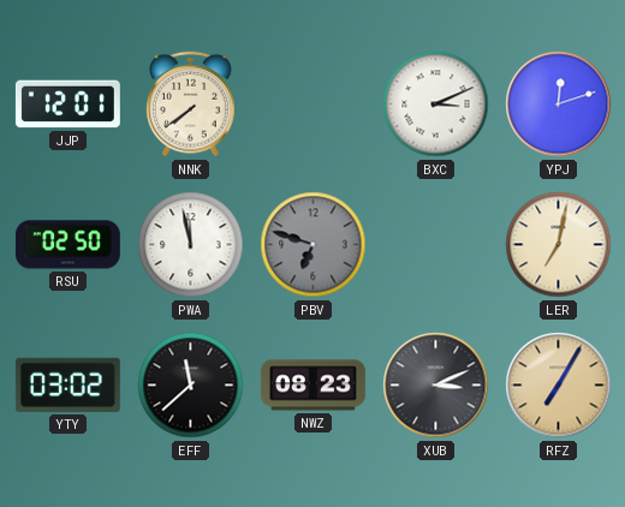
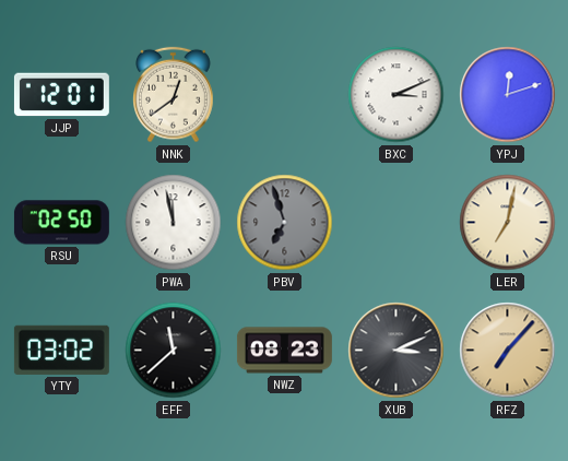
NNK: 7:39 -> 12:39
PBV: 6:48 -> 6:57
RFZ: 7:05 -> 7:07
